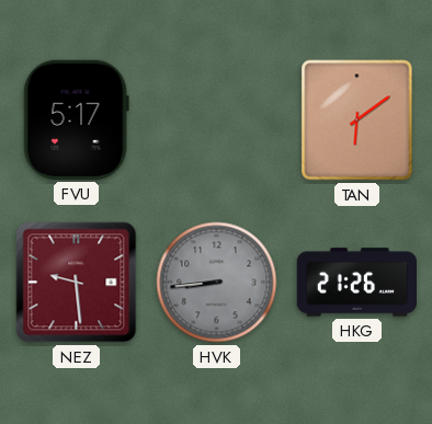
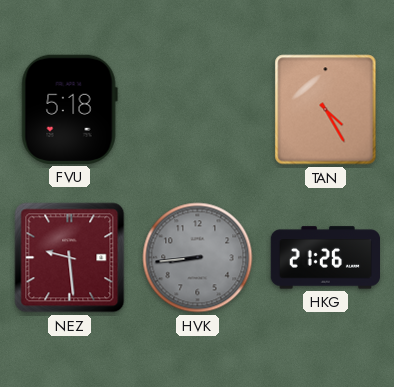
FVU: 5:17 -> 5:18
TAN: 6:09 -> 4:25
